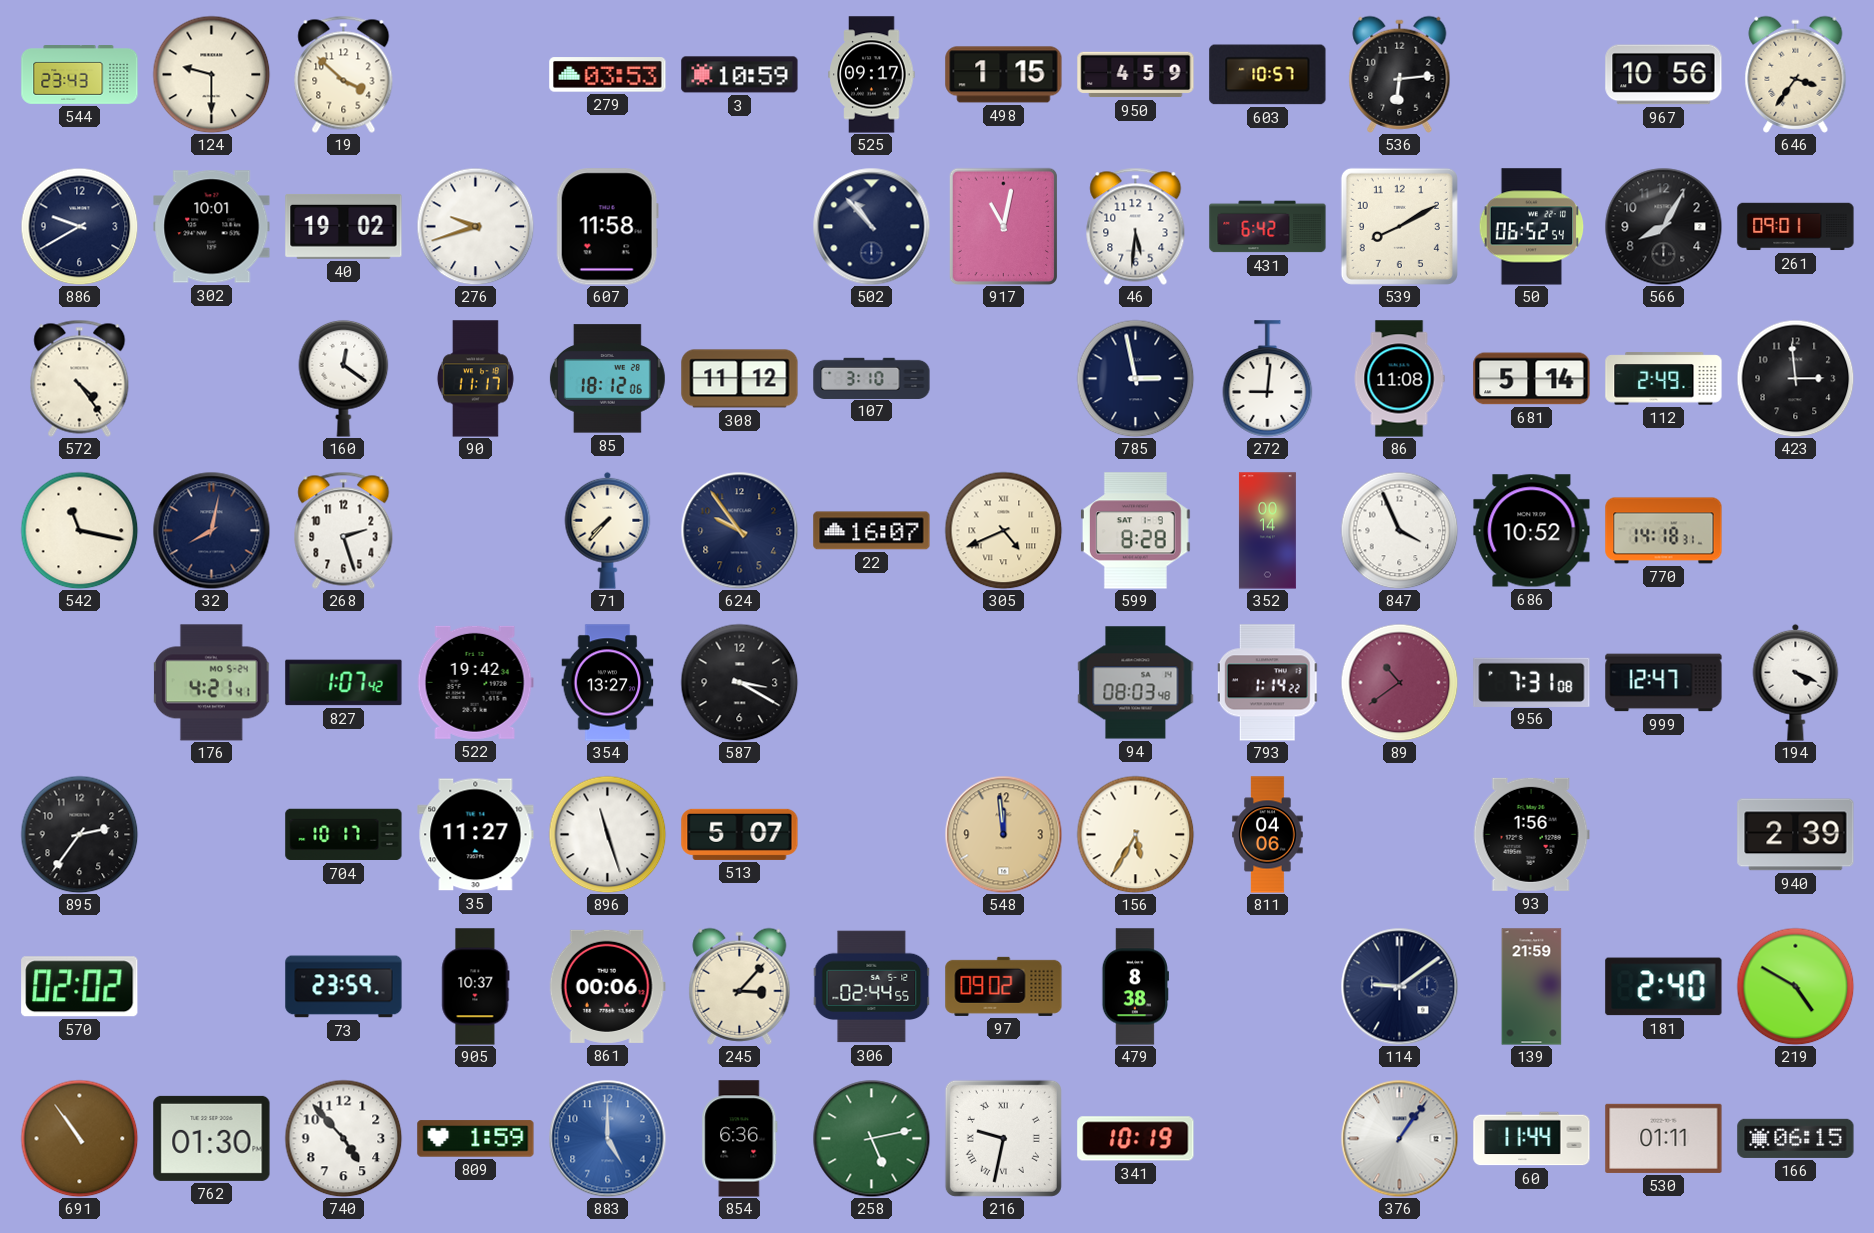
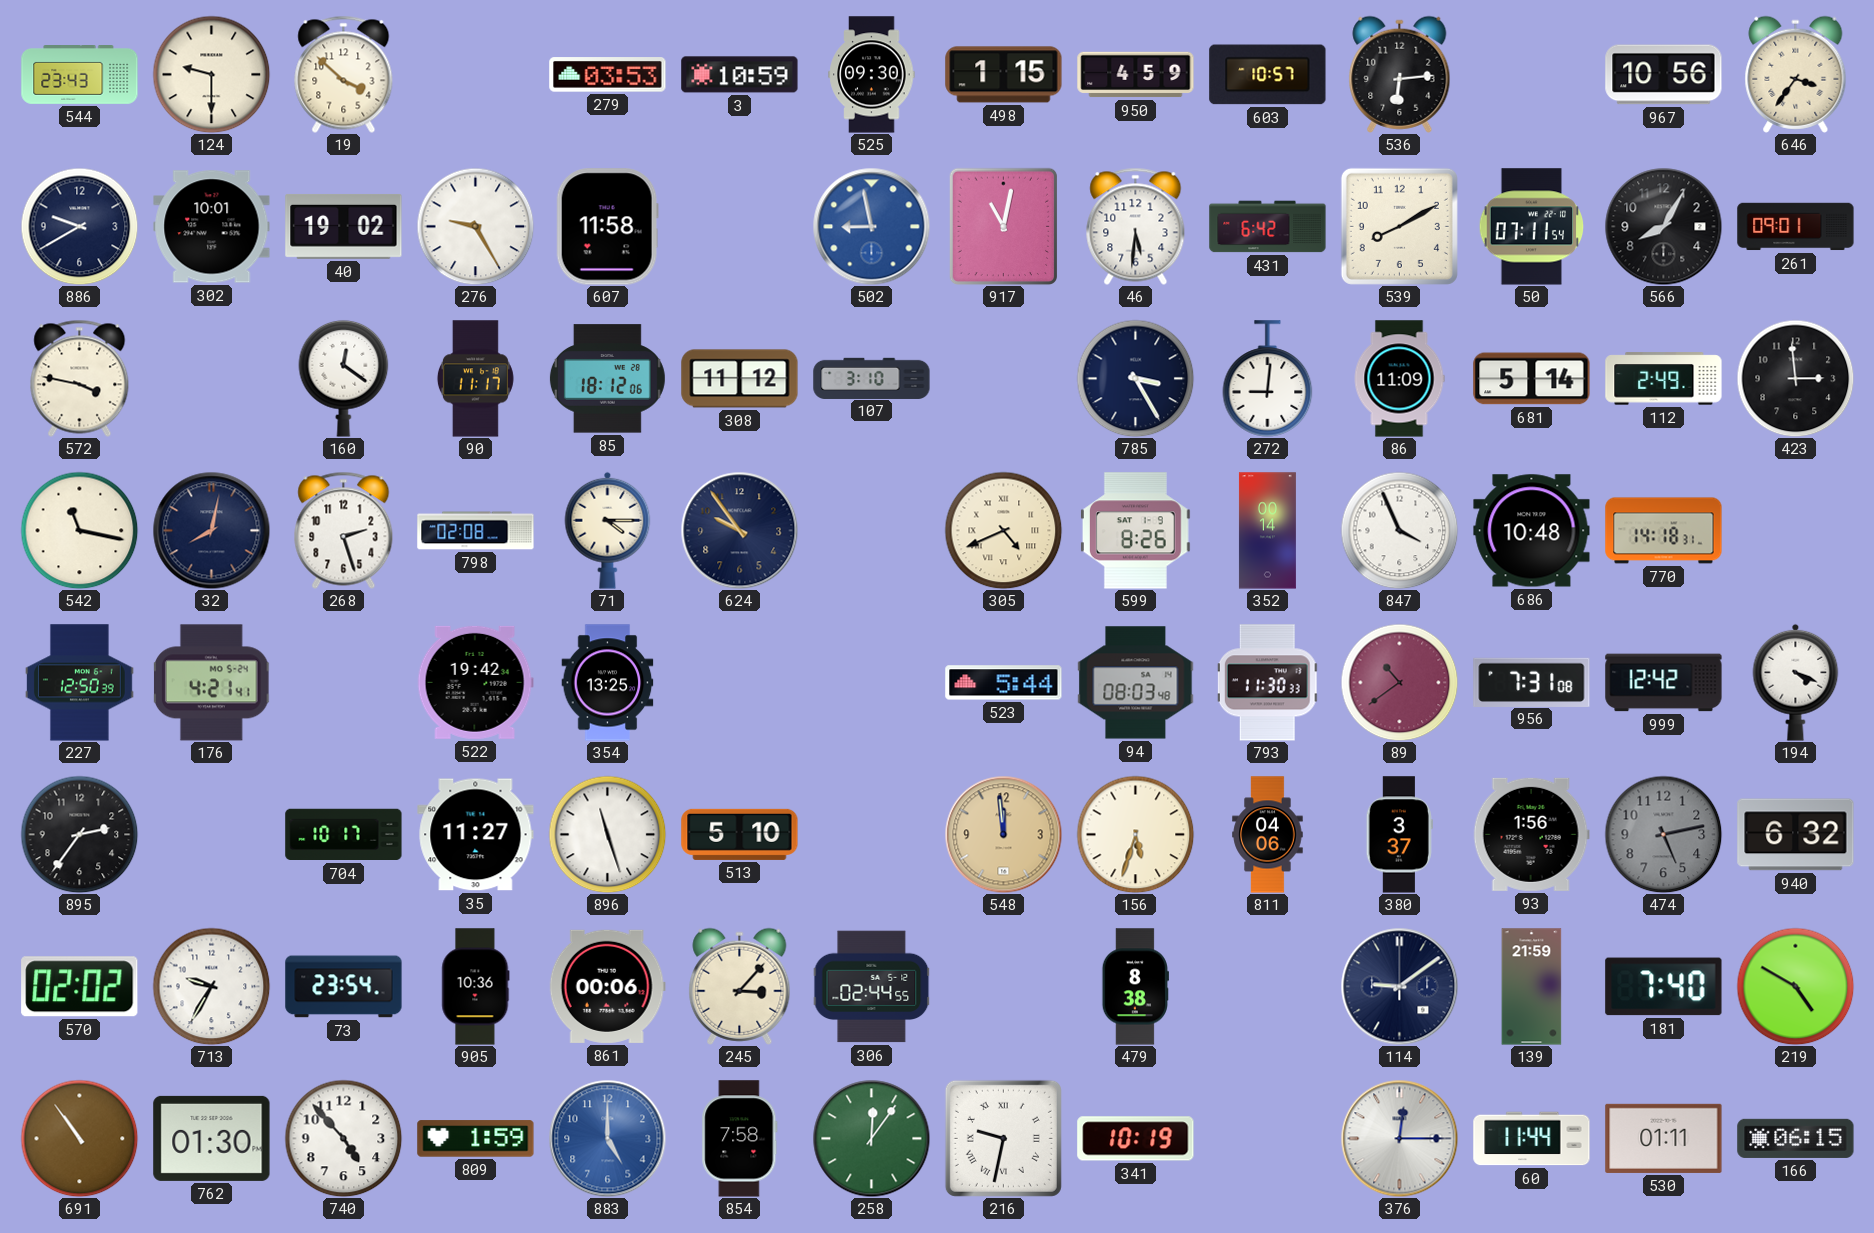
525: 09:17 -> 09:30
276: 9:42 -> 9:25
502: 10:53 -> 8:58
502 dial: navy -> blue
50: 06:52 -> 07:11
572: 4:24 -> 3:47
785: 2:58 -> 3:25
86: 11:08 -> 11:09
798: none -> 02:08
71: 7:37 -> 4:15
22: 16:07 -> none
599: 8:28 -> 8:26
686: 10:52 -> 10:48
227: none -> 12:50
827: 1:07 -> none
354: 13:27 -> 13:25
587: 3:20 -> none
523: none -> 5:44
793: 1:14 -> 11:30
999: 12:47 -> 12:42
513: 5:07 -> 5:10
156: 5:35 -> 5:33
380: none -> 3:37
474: none -> 5:13
940: 2:39 -> 6:32
713: none -> 9:35
73: 23:59 -> 23:54
905: 10:37 -> 10:36
97: 09:02 -> none
181: 2:40 -> 7:40
854: 6:36 -> 7:58
258: 5:13 -> 12:06
376: 1:06 -> 12:15
